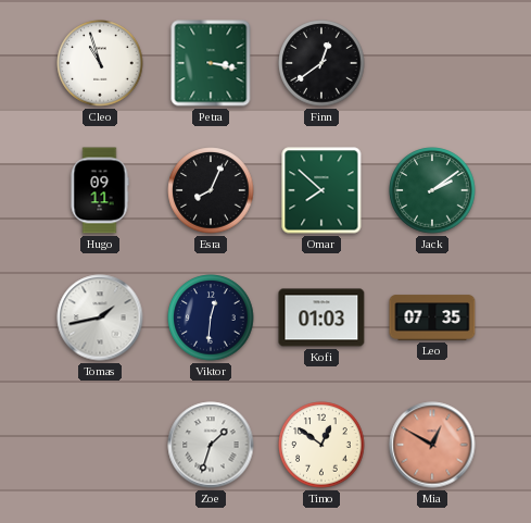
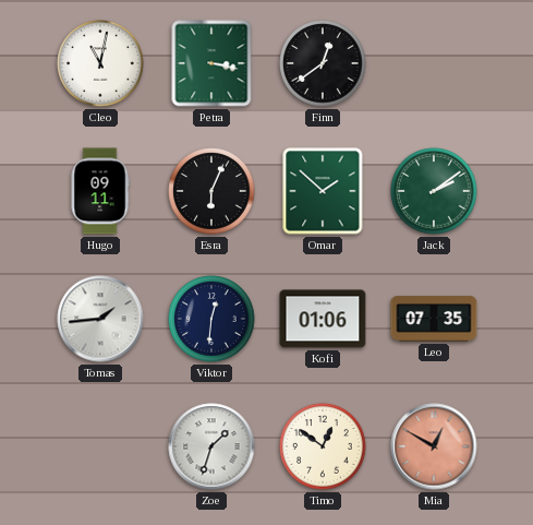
Cleo: 10:57 -> 11:02
Esra: 8:04 -> 6:04
Omar: 7:52 -> 1:52
Tomas: 1:43 -> 1:44
Kofi: 01:03 -> 01:06
